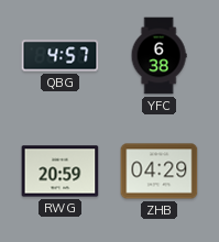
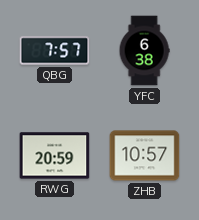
QBG: 4:57 -> 7:57
ZHB: 04:29 -> 10:57
